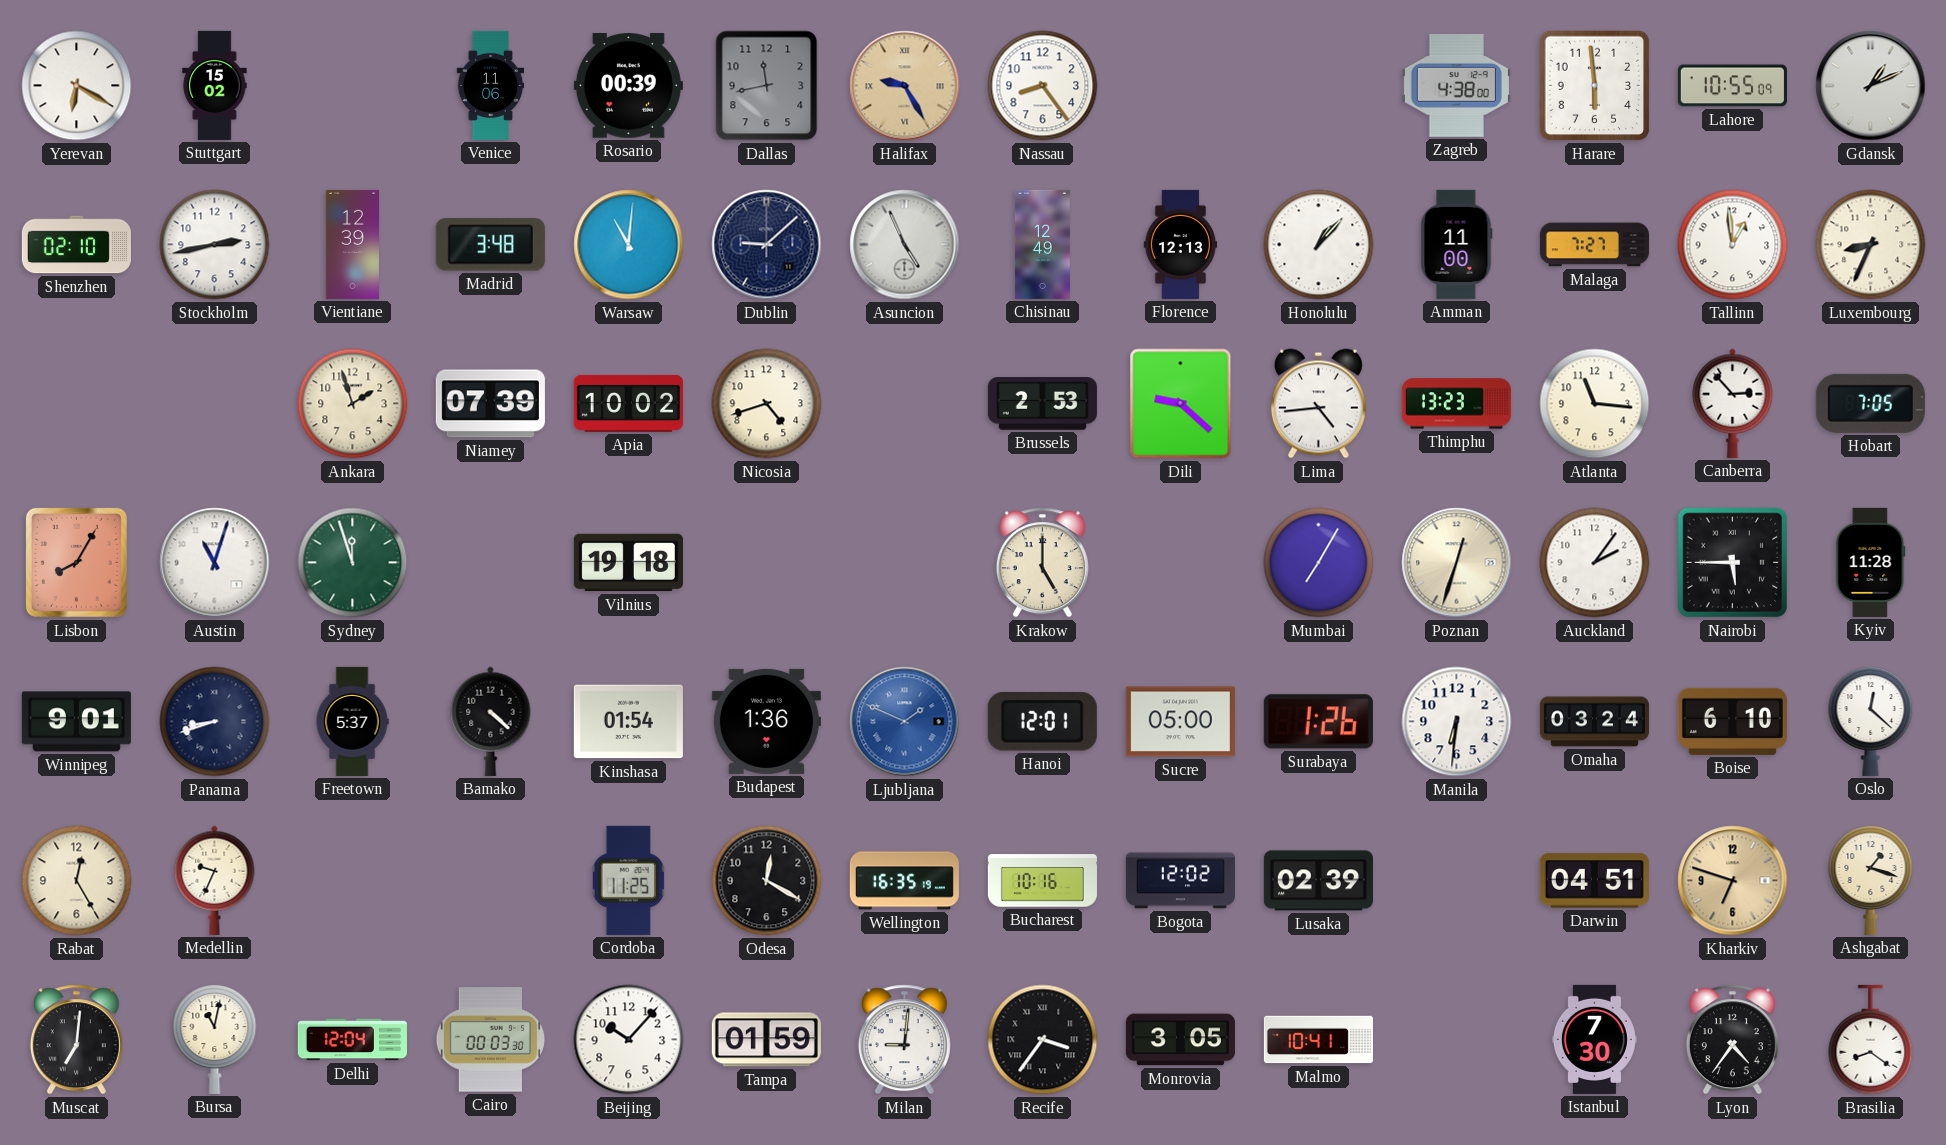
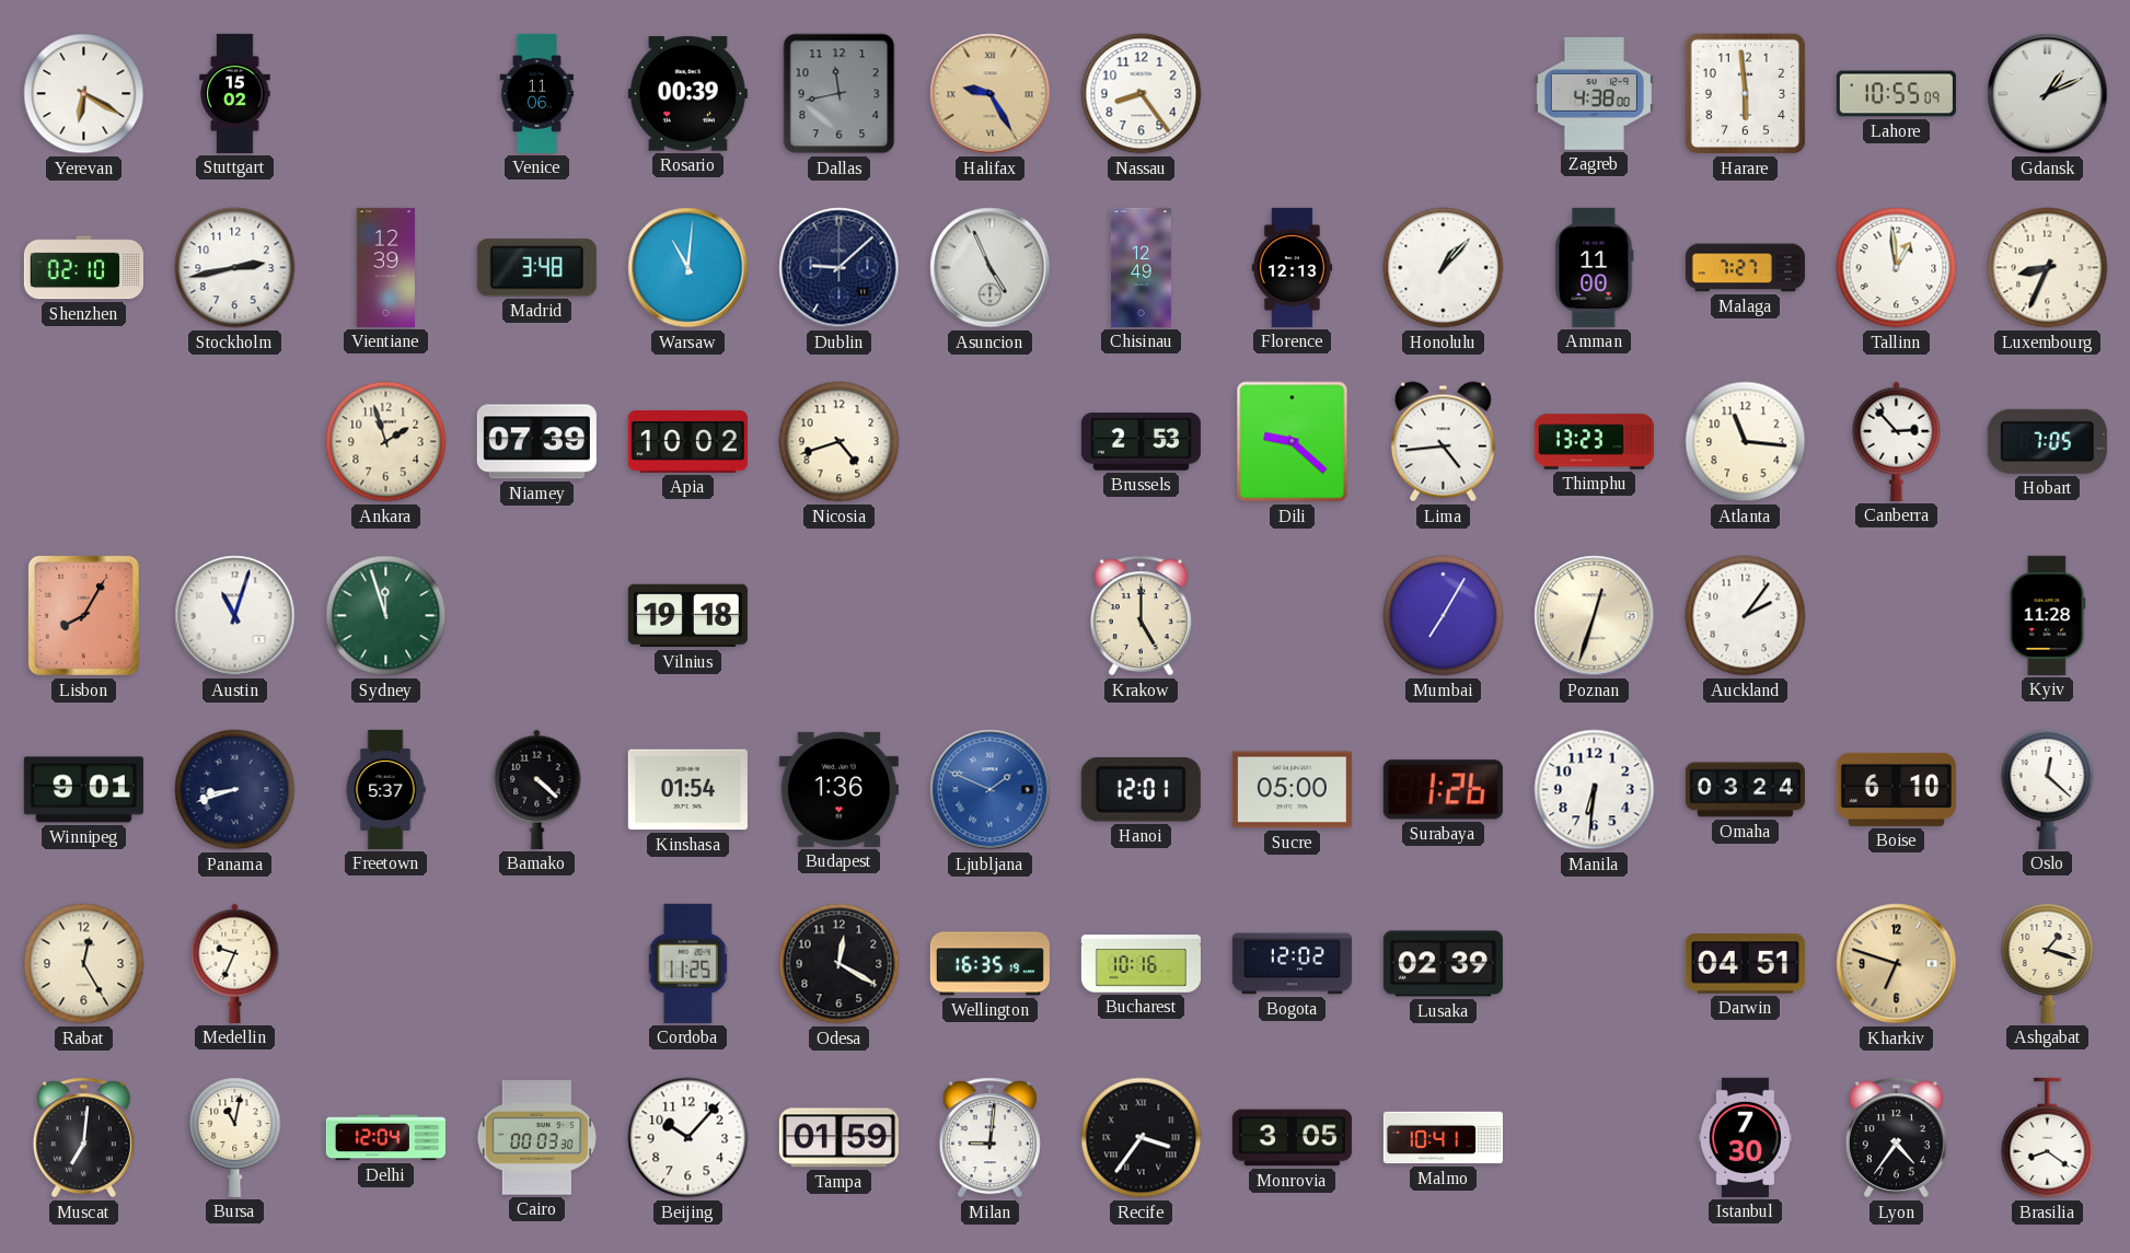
Nairobi: 5:45 -> none
